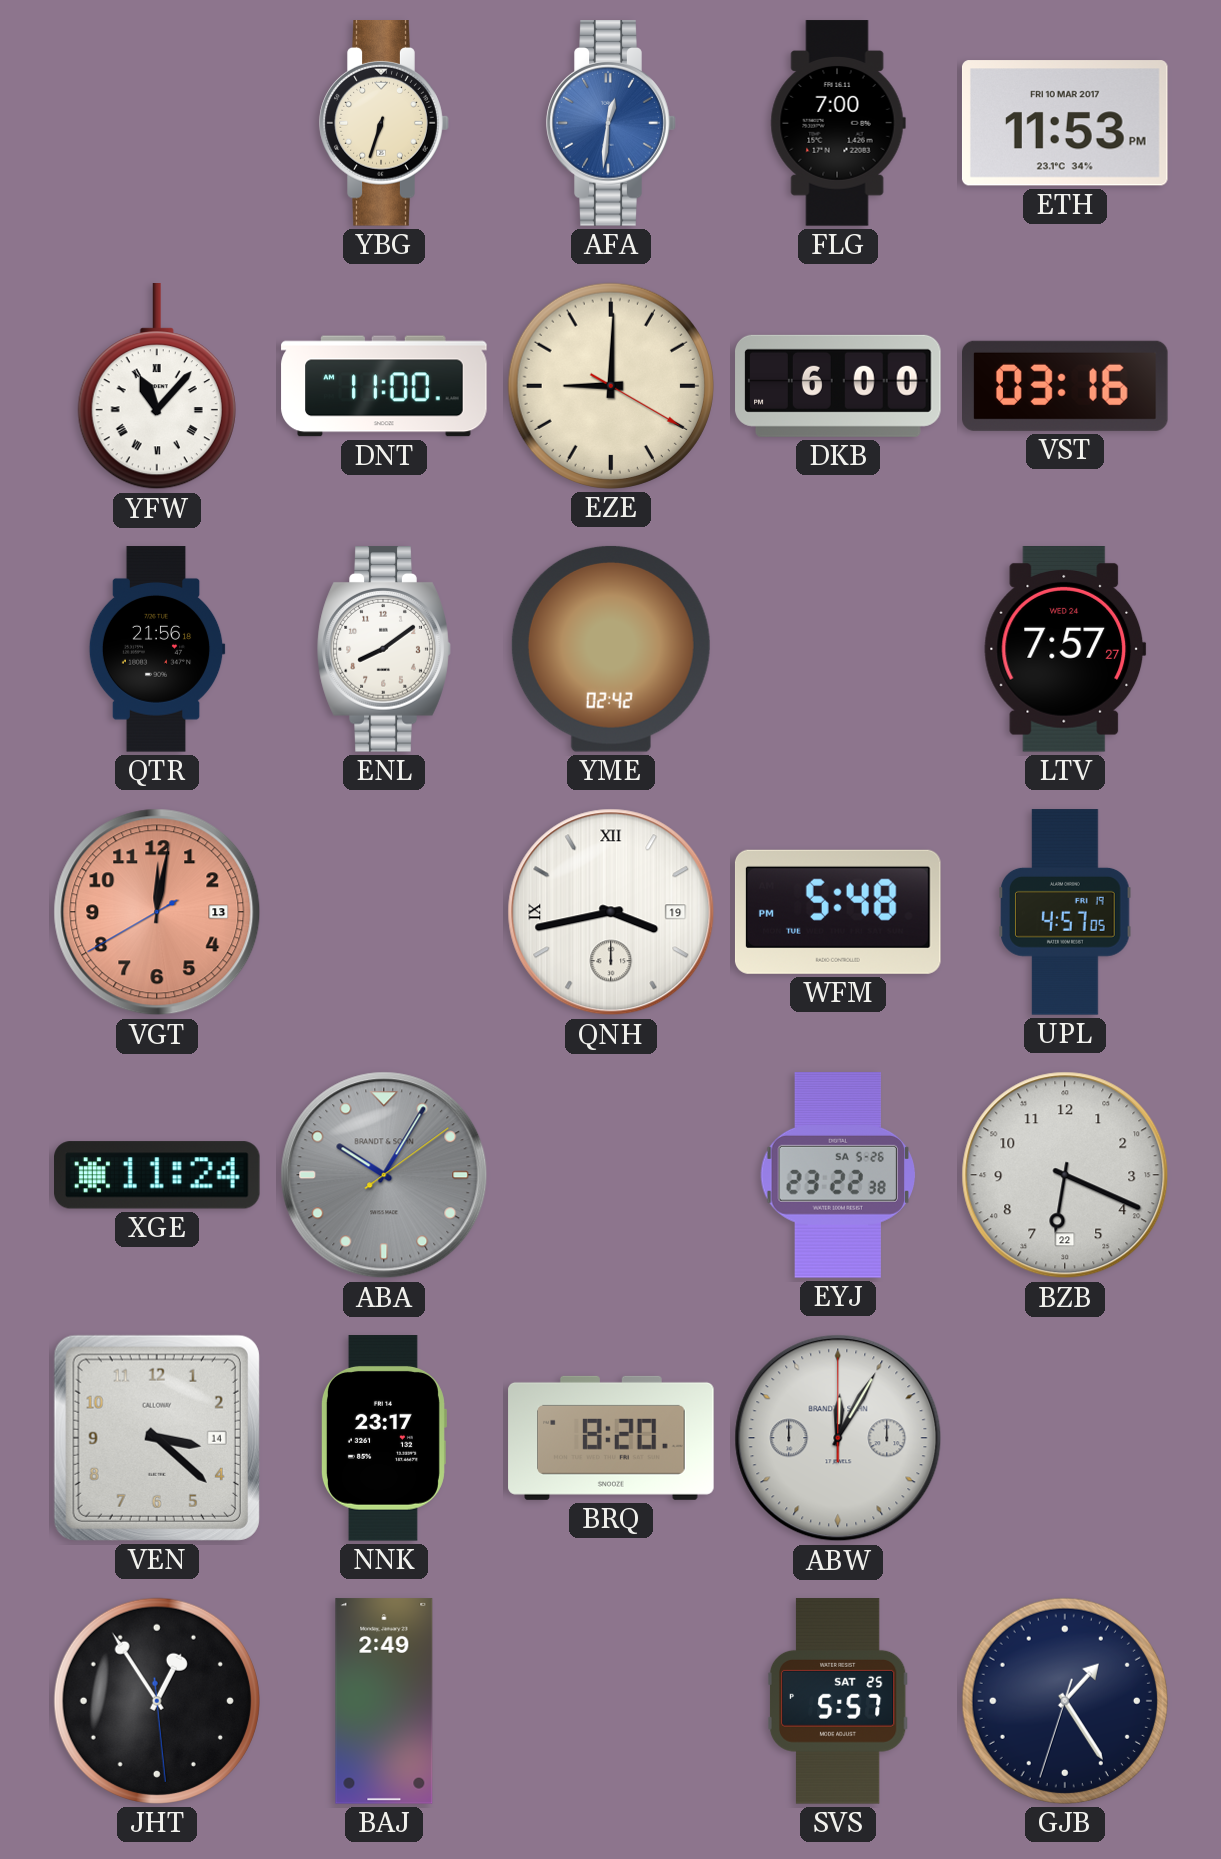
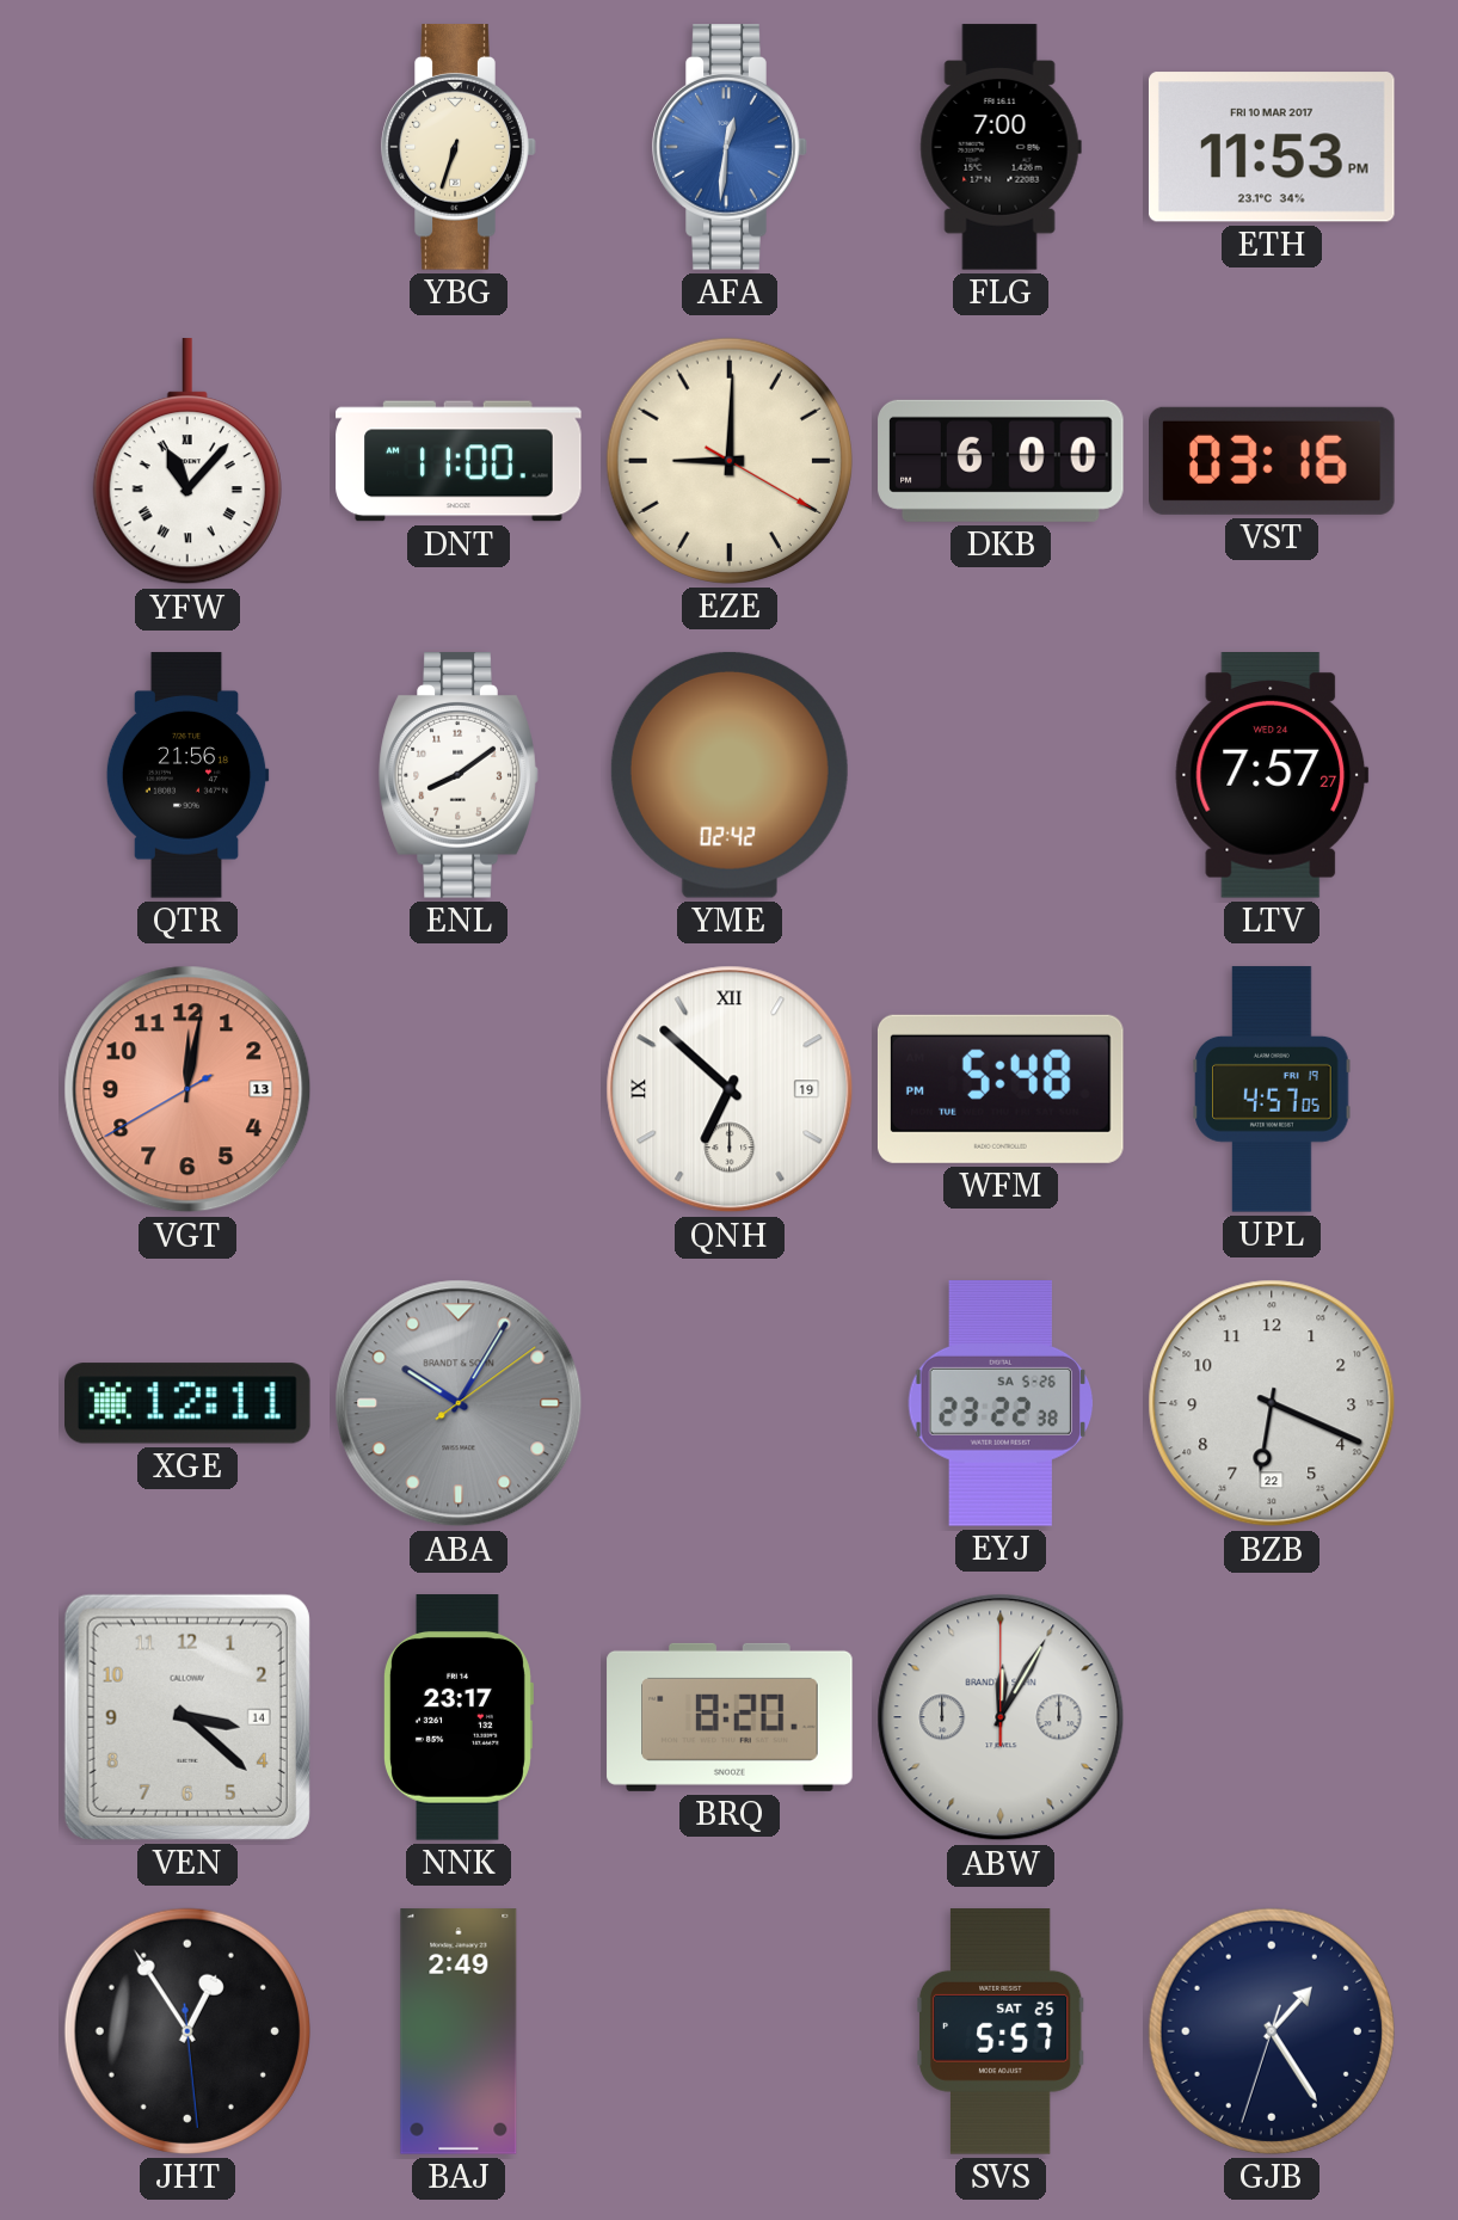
QNH: 3:43 -> 6:52
XGE: 11:24 -> 12:11
